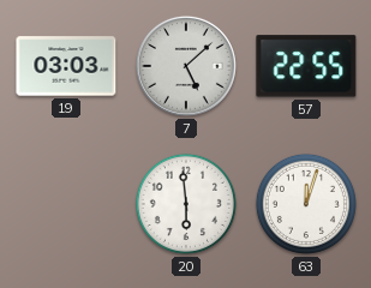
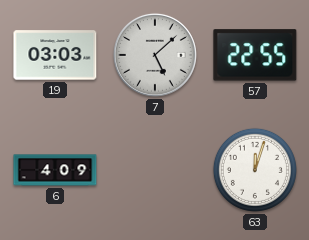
6: none -> 4:09
20: 5:59 -> none
